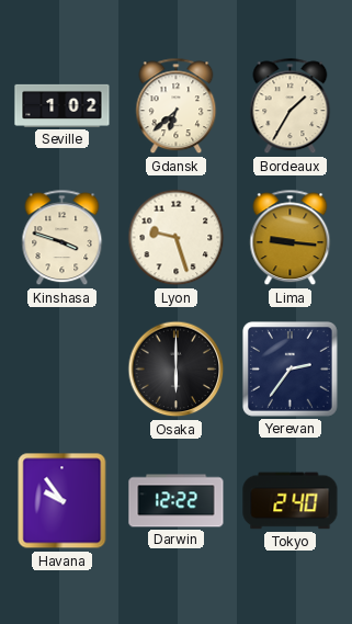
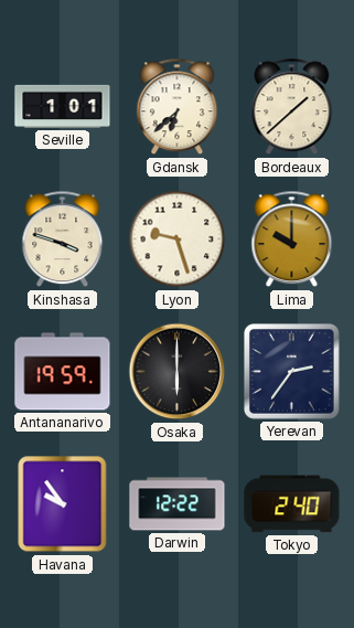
Seville: 1:02 -> 1:01
Bordeaux: 1:35 -> 1:38
Lima: 9:16 -> 10:00
Antananarivo: none -> 19:59
